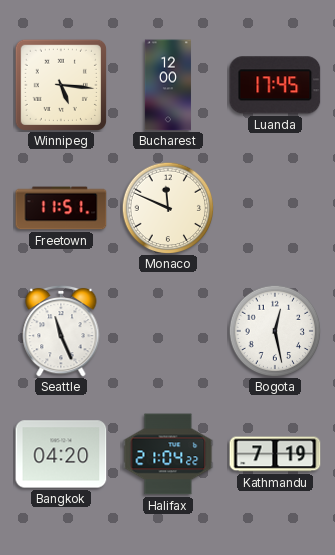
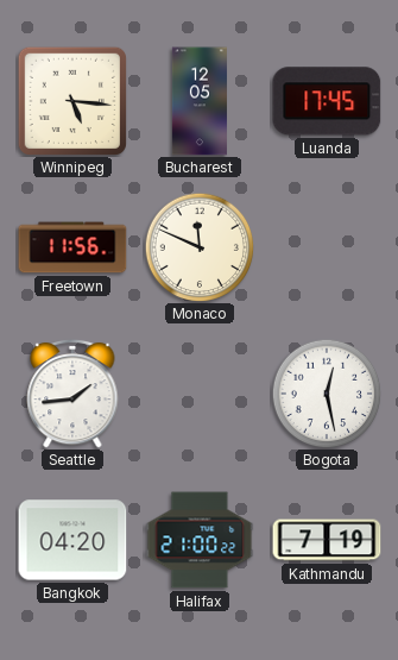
Bucharest: 12:00 -> 12:05
Freetown: 11:51 -> 11:56
Seattle: 11:26 -> 1:44
Halifax: 21:04 -> 21:00
